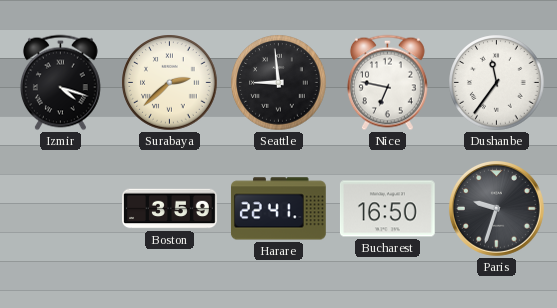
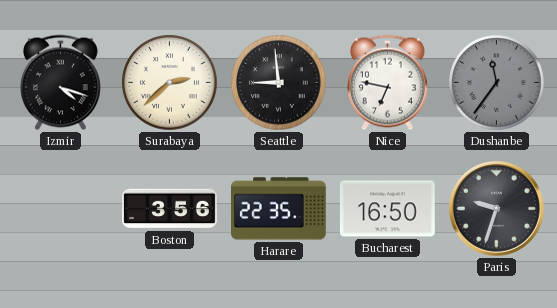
Dushanbe dial: white -> grey
Boston: 3:59 -> 3:56
Harare: 22:41 -> 22:35
